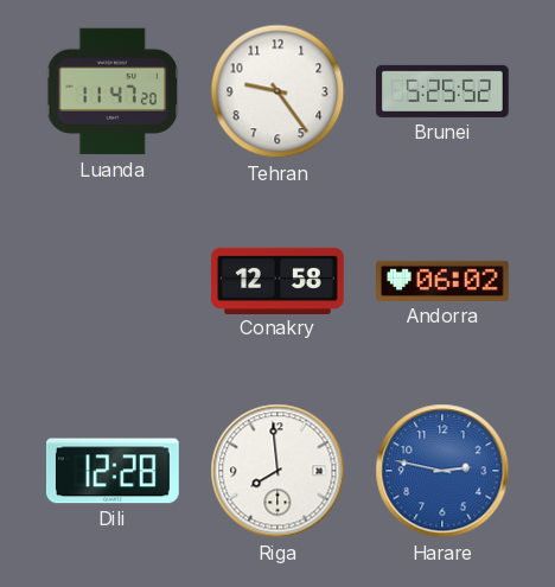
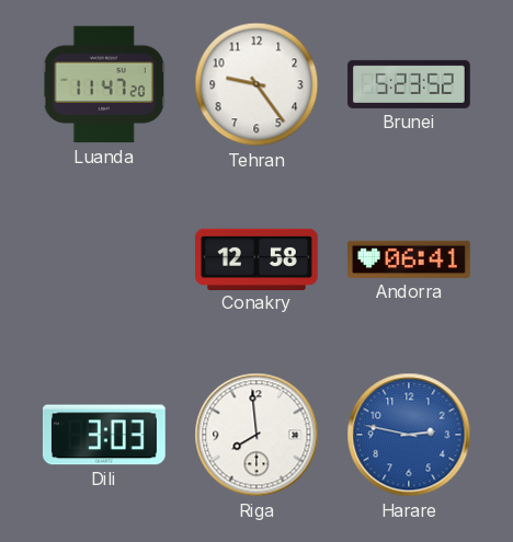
Brunei: 5:25 -> 5:23
Andorra: 06:02 -> 06:41
Dili: 12:28 -> 3:03
